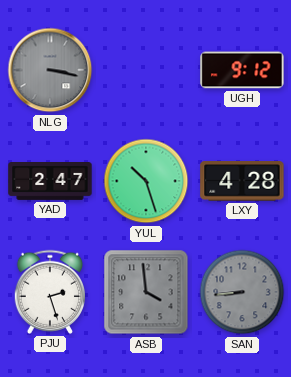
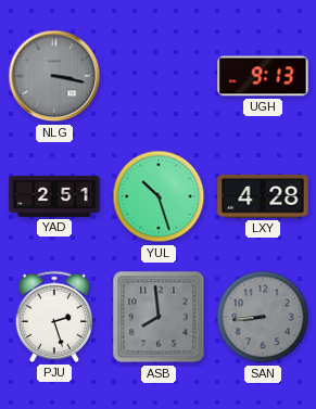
UGH: 9:12 -> 9:13
YAD: 2:47 -> 2:51
ASB: 3:59 -> 7:59
